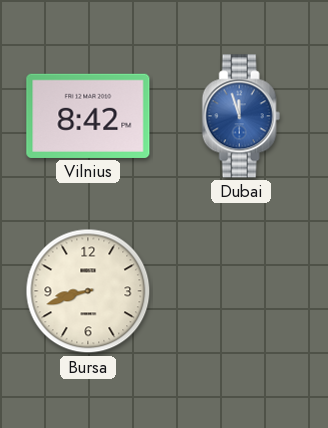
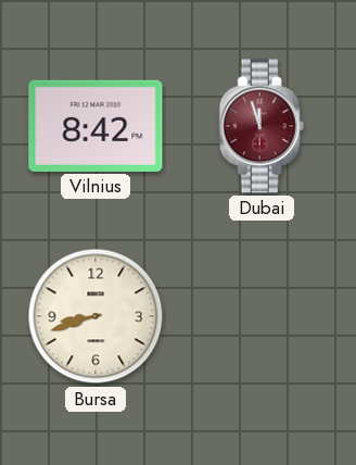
Dubai dial: blue -> burgundy
